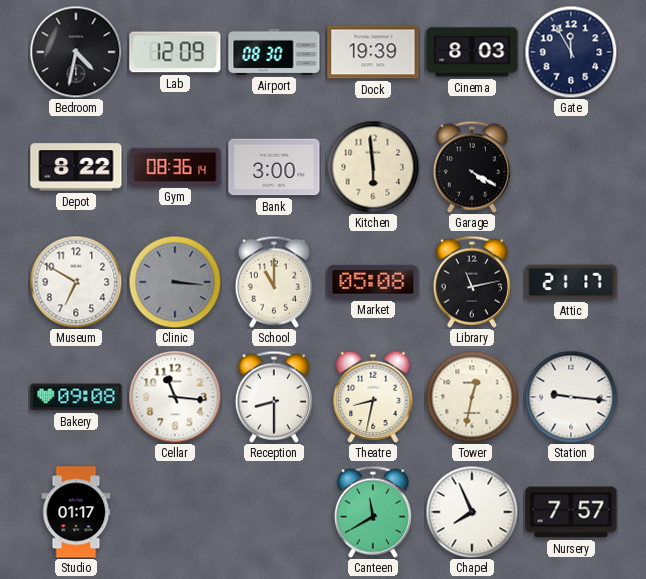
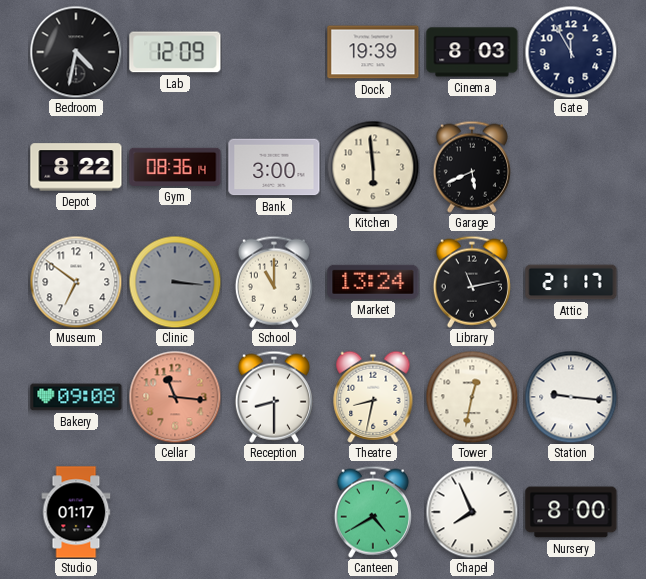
Airport: 08:30 -> none
Garage: 4:20 -> 5:41
Museum: 6:50 -> 6:51
Market: 05:08 -> 13:24
Cellar dial: white -> salmon
Canteen: 11:40 -> 4:40
Nursery: 7:57 -> 8:00
